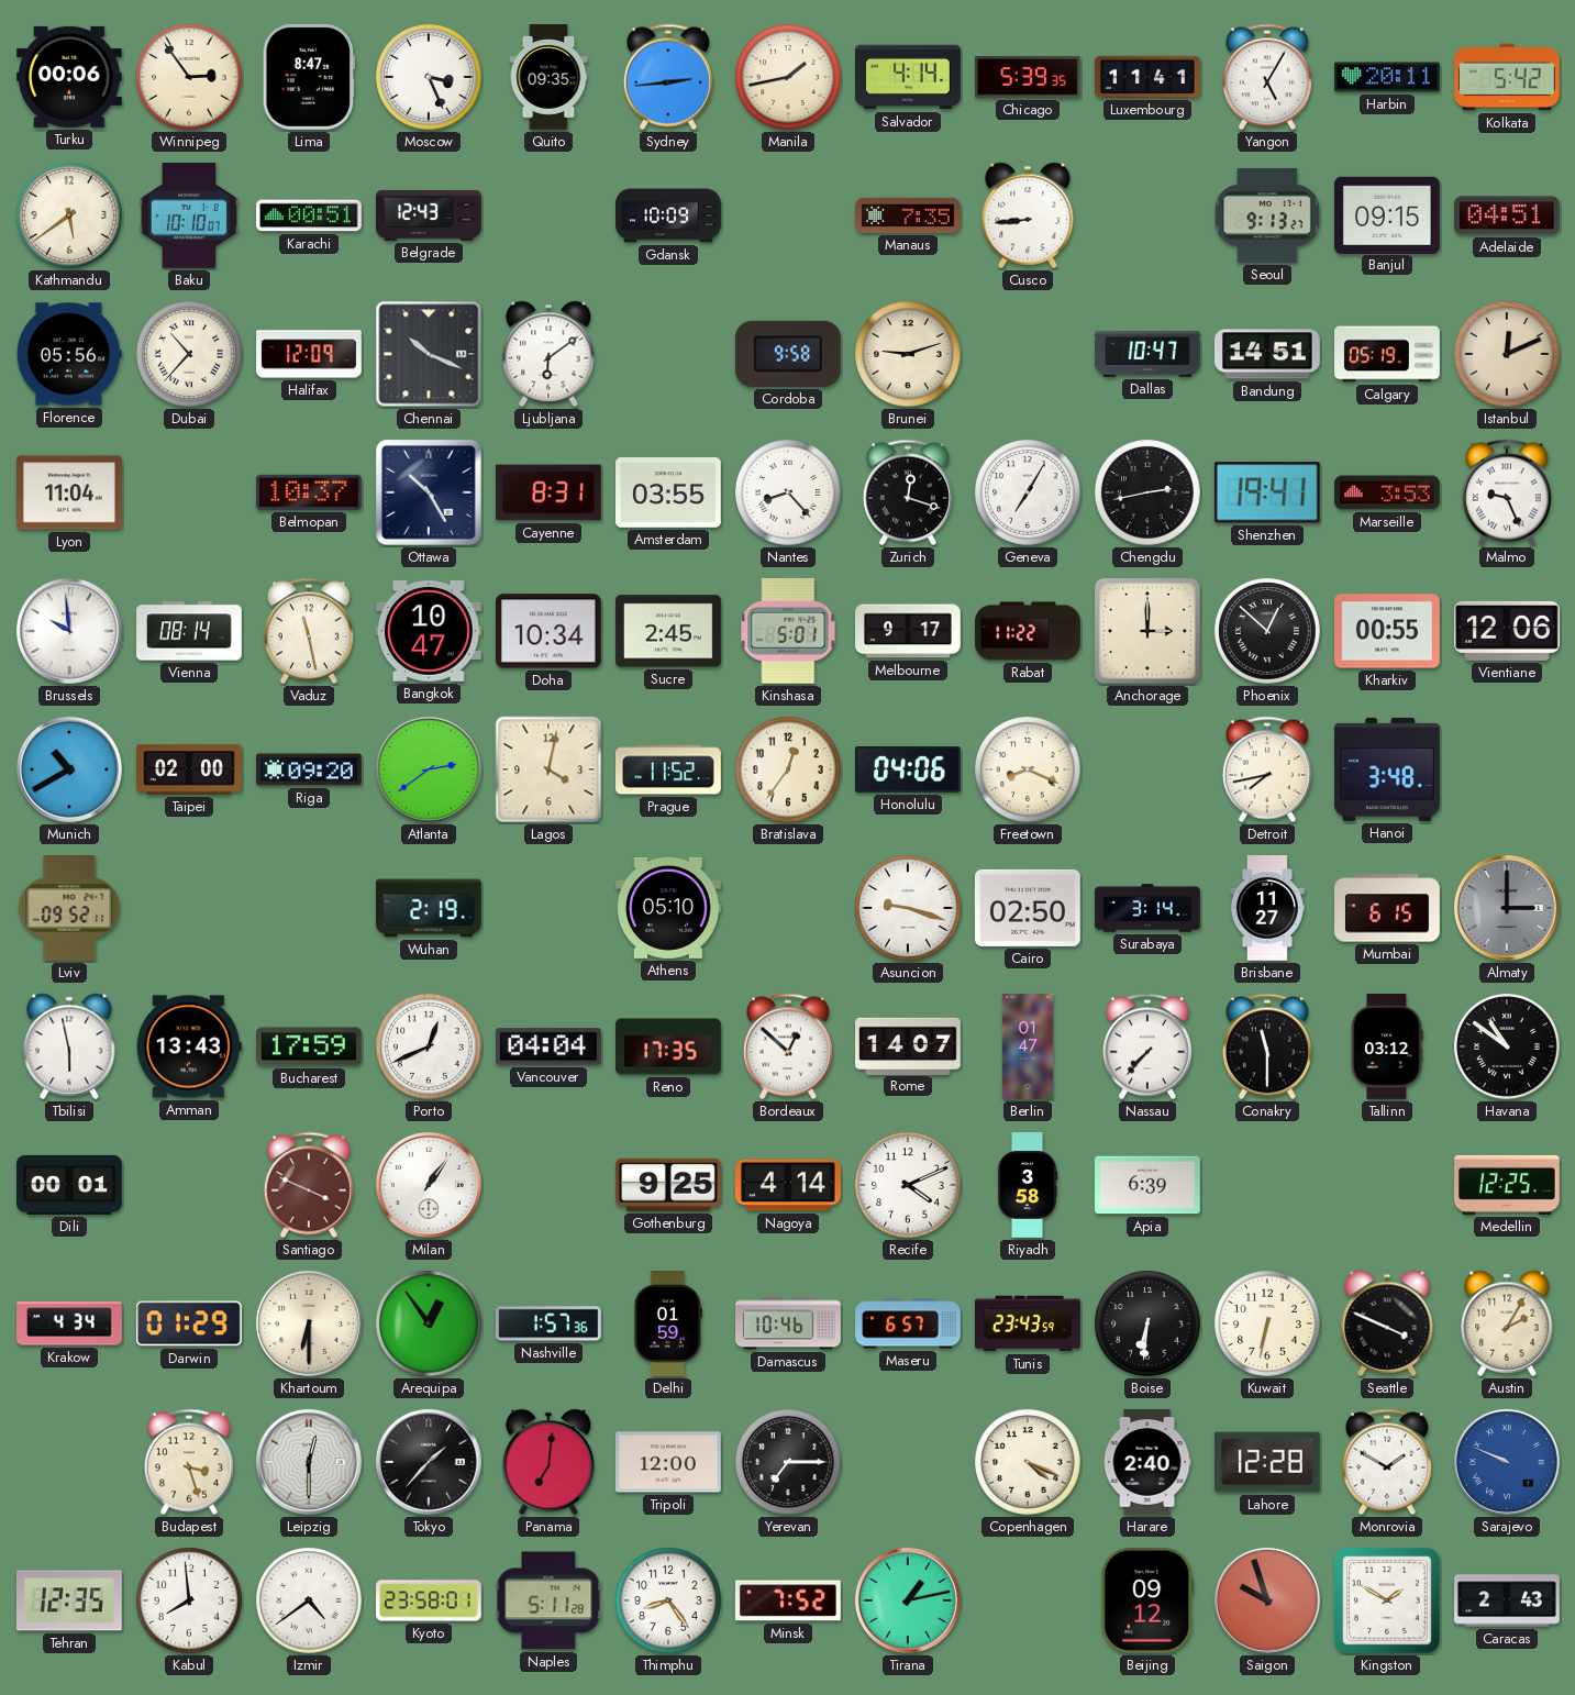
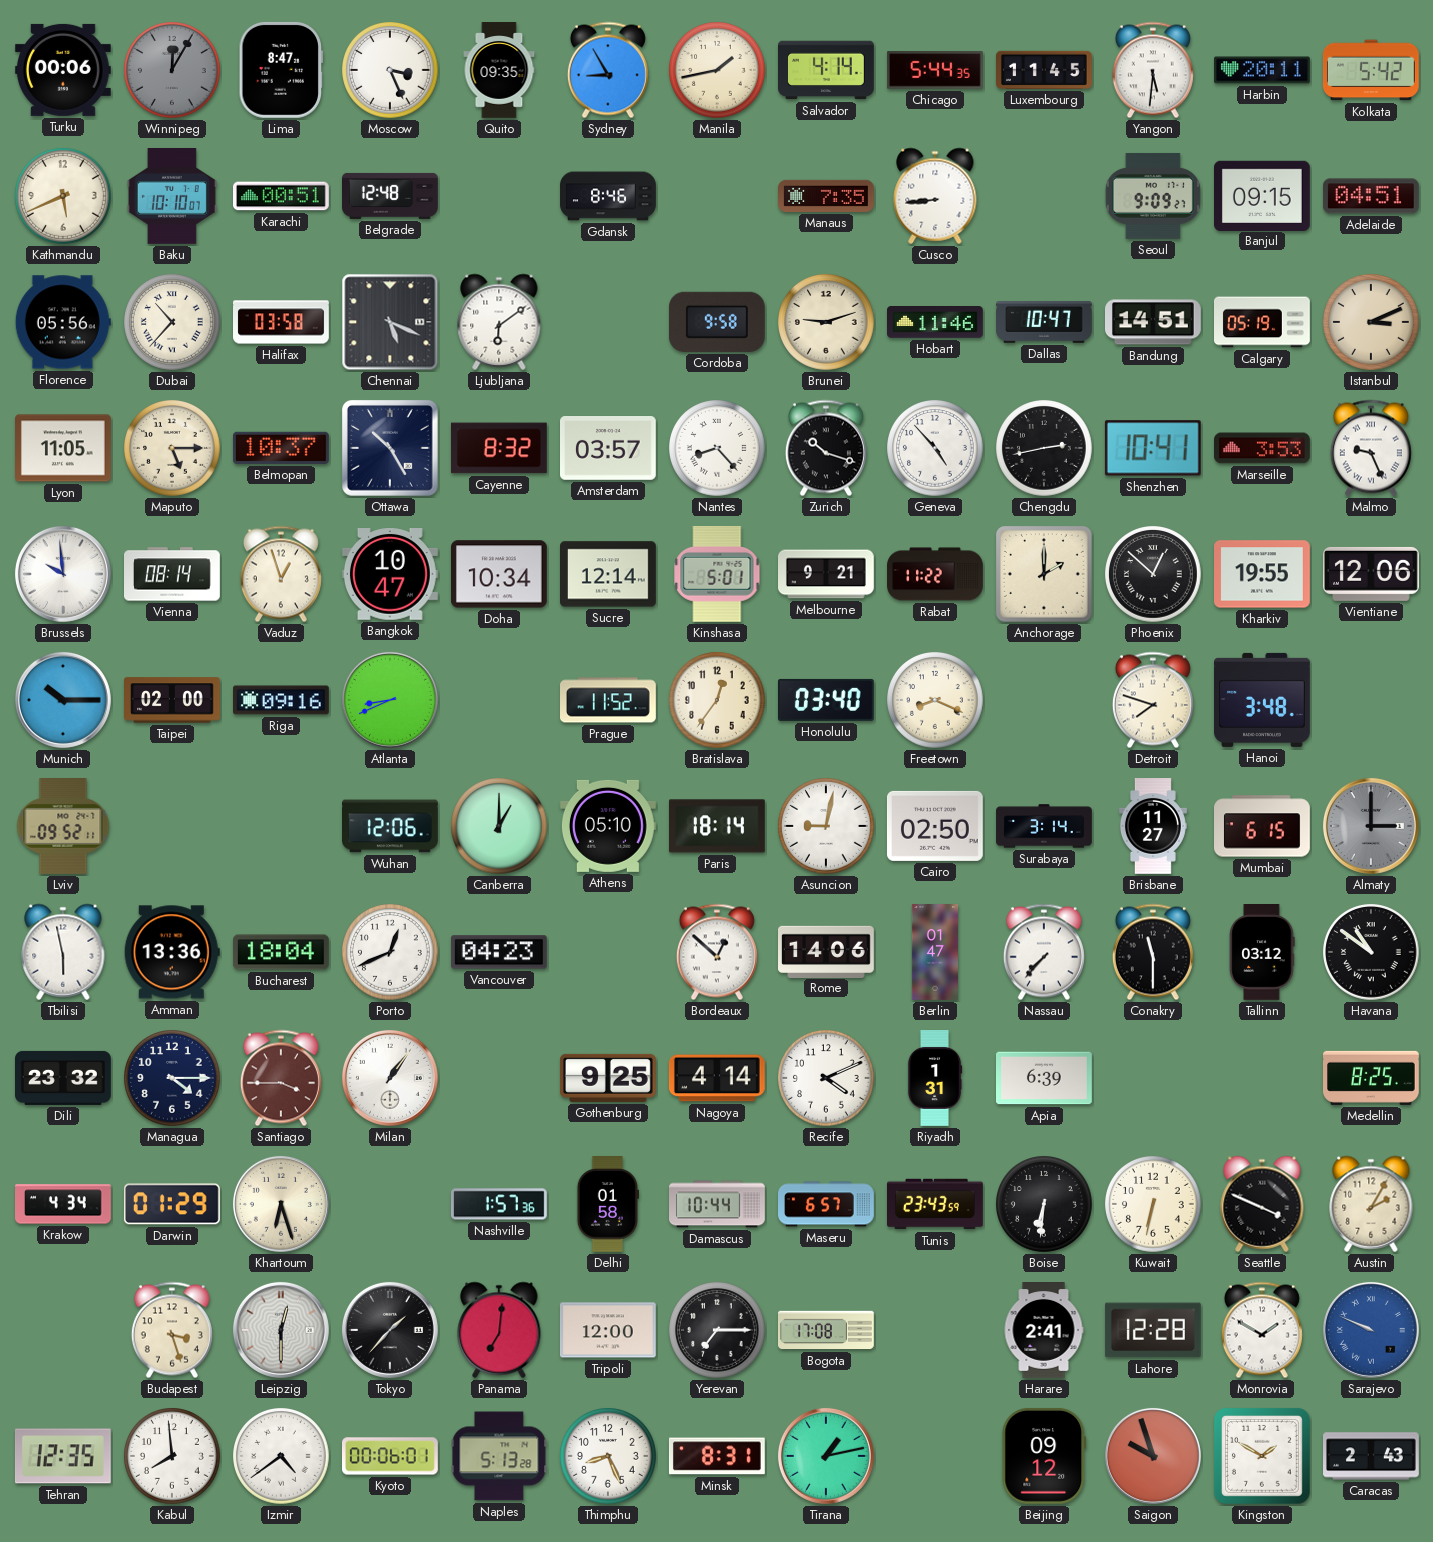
Winnipeg: 2:54 -> 12:05
Winnipeg dial: cream -> grey
Sydney: 2:44 -> 8:55
Chicago: 5:39 -> 5:44
Luxembourg: 11:41 -> 11:45
Yangon: 5:05 -> 5:31
Kathmandu: 5:39 -> 5:41
Belgrade: 12:43 -> 12:48
Gdansk: 10:09 -> 8:46
Seoul: 9:13 -> 9:09
Halifax: 12:09 -> 03:58
Chennai: 10:19 -> 5:19
Hobart: none -> 11:46
Istanbul: 12:11 -> 3:11
Lyon: 11:04 -> 11:05
Maputo: none -> 5:15
Cayenne: 8:31 -> 8:32
Amsterdam: 03:55 -> 03:57
Zurich: 12:18 -> 10:18
Geneva: 7:05 -> 4:53
Shenzhen: 19:41 -> 10:41
Vaduz: 11:28 -> 12:57
Sucre: 2:45 -> 12:14
Melbourne: 9:17 -> 9:21
Anchorage: 3:00 -> 2:00
Kharkiv: 00:55 -> 19:55
Munich: 10:40 -> 10:15
Riga: 09:20 -> 09:16
Atlanta: 2:39 -> 8:41
Lagos: 4:02 -> none
Honolulu: 04:06 -> 03:40
Detroit: 7:43 -> 7:48
Wuhan: 2:19 -> 12:06
Canberra: none -> 1:00
Paris: none -> 18:14
Asuncion: 9:18 -> 9:02
Amman: 13:43 -> 13:36
Bucharest: 17:59 -> 18:04
Vancouver: 04:04 -> 04:23
Reno: 17:35 -> none
Rome: 14:07 -> 14:06
Dili: 00:01 -> 23:32
Managua: none -> 4:15
Santiago: 3:49 -> 3:45
Riyadh: 3:58 -> 1:31
Medellin: 12:25 -> 8:25
Khartoum: 6:30 -> 6:27
Arequipa: 12:54 -> none
Delhi: 01:59 -> 01:58
Damascus: 10:46 -> 10:44
Bogota: none -> 17:08
Copenhagen: 4:19 -> none
Harare: 2:40 -> 2:41
Kyoto: 23:58 -> 00:06
Naples: 5:11 -> 5:13
Thimphu: 8:24 -> 8:26
Minsk: 7:52 -> 8:31
